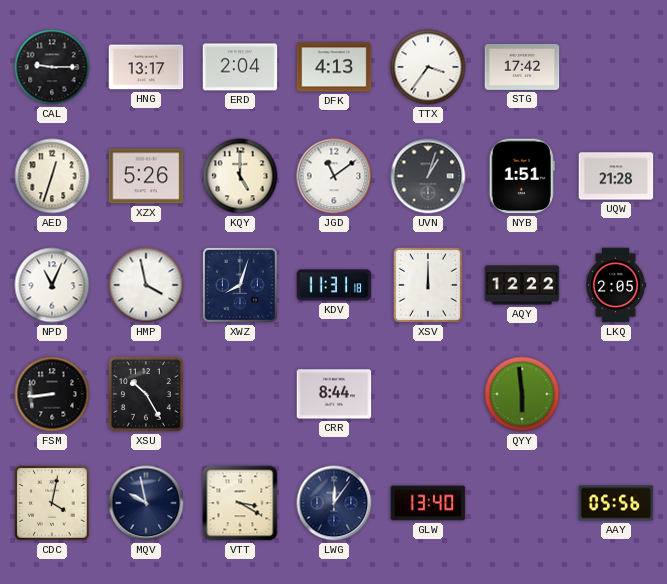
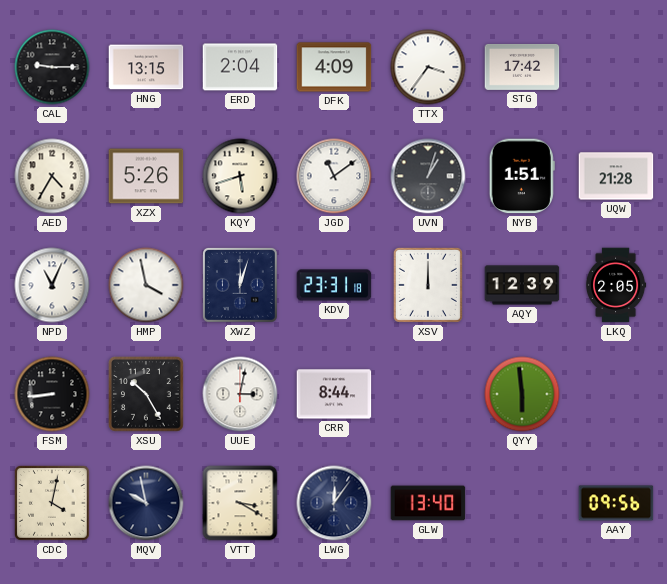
HNG: 13:17 -> 13:15
DFK: 4:13 -> 4:09
AED: 12:33 -> 4:35
KQY: 5:00 -> 5:42
XWZ: 8:03 -> 12:03
KDV: 11:31 -> 23:31
AQY: 12:22 -> 12:39
UUE: none -> 3:02
AAY: 05:56 -> 09:56
